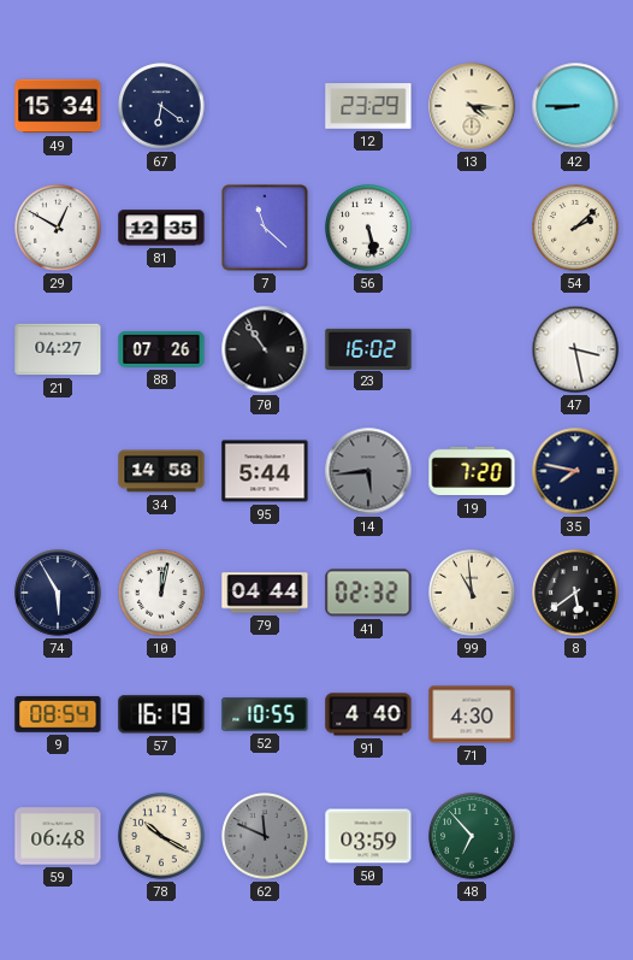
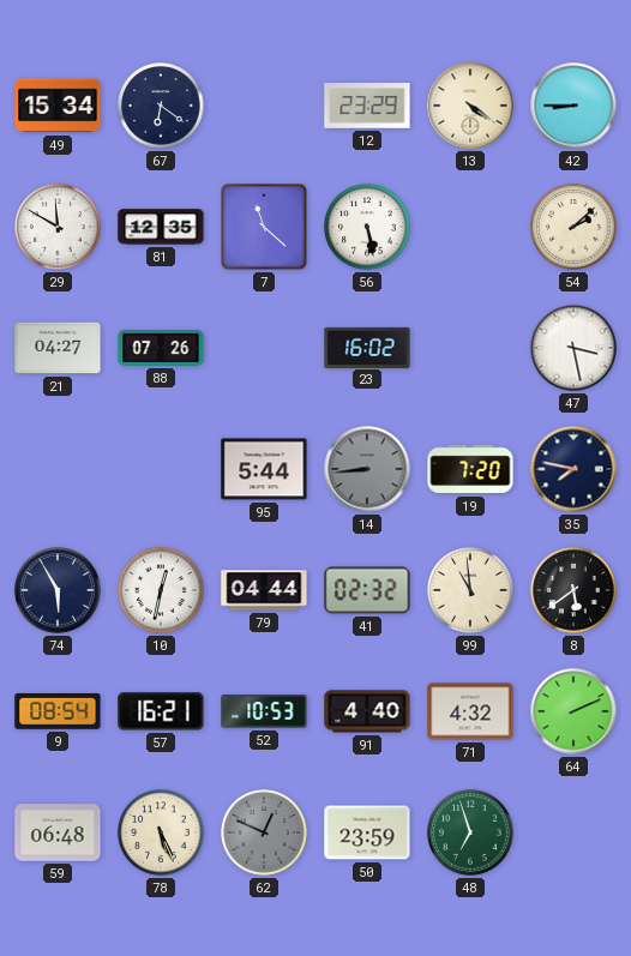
13: 4:16 -> 4:21
29: 12:50 -> 11:50
70: 10:54 -> none
34: 14:58 -> none
14: 5:44 -> 8:44
10: 12:02 -> 12:32
57: 16:19 -> 16:21
52: 10:55 -> 10:53
71: 4:30 -> 4:32
64: none -> 2:11
78: 10:20 -> 5:26
62: 11:49 -> 12:49
50: 03:59 -> 23:59
48: 6:53 -> 6:57
